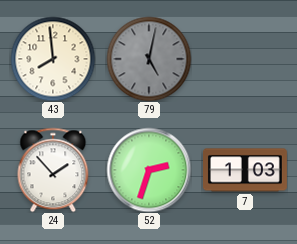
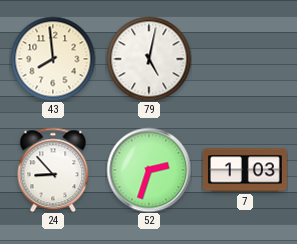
79 dial: grey -> white
24: 1:53 -> 8:53
